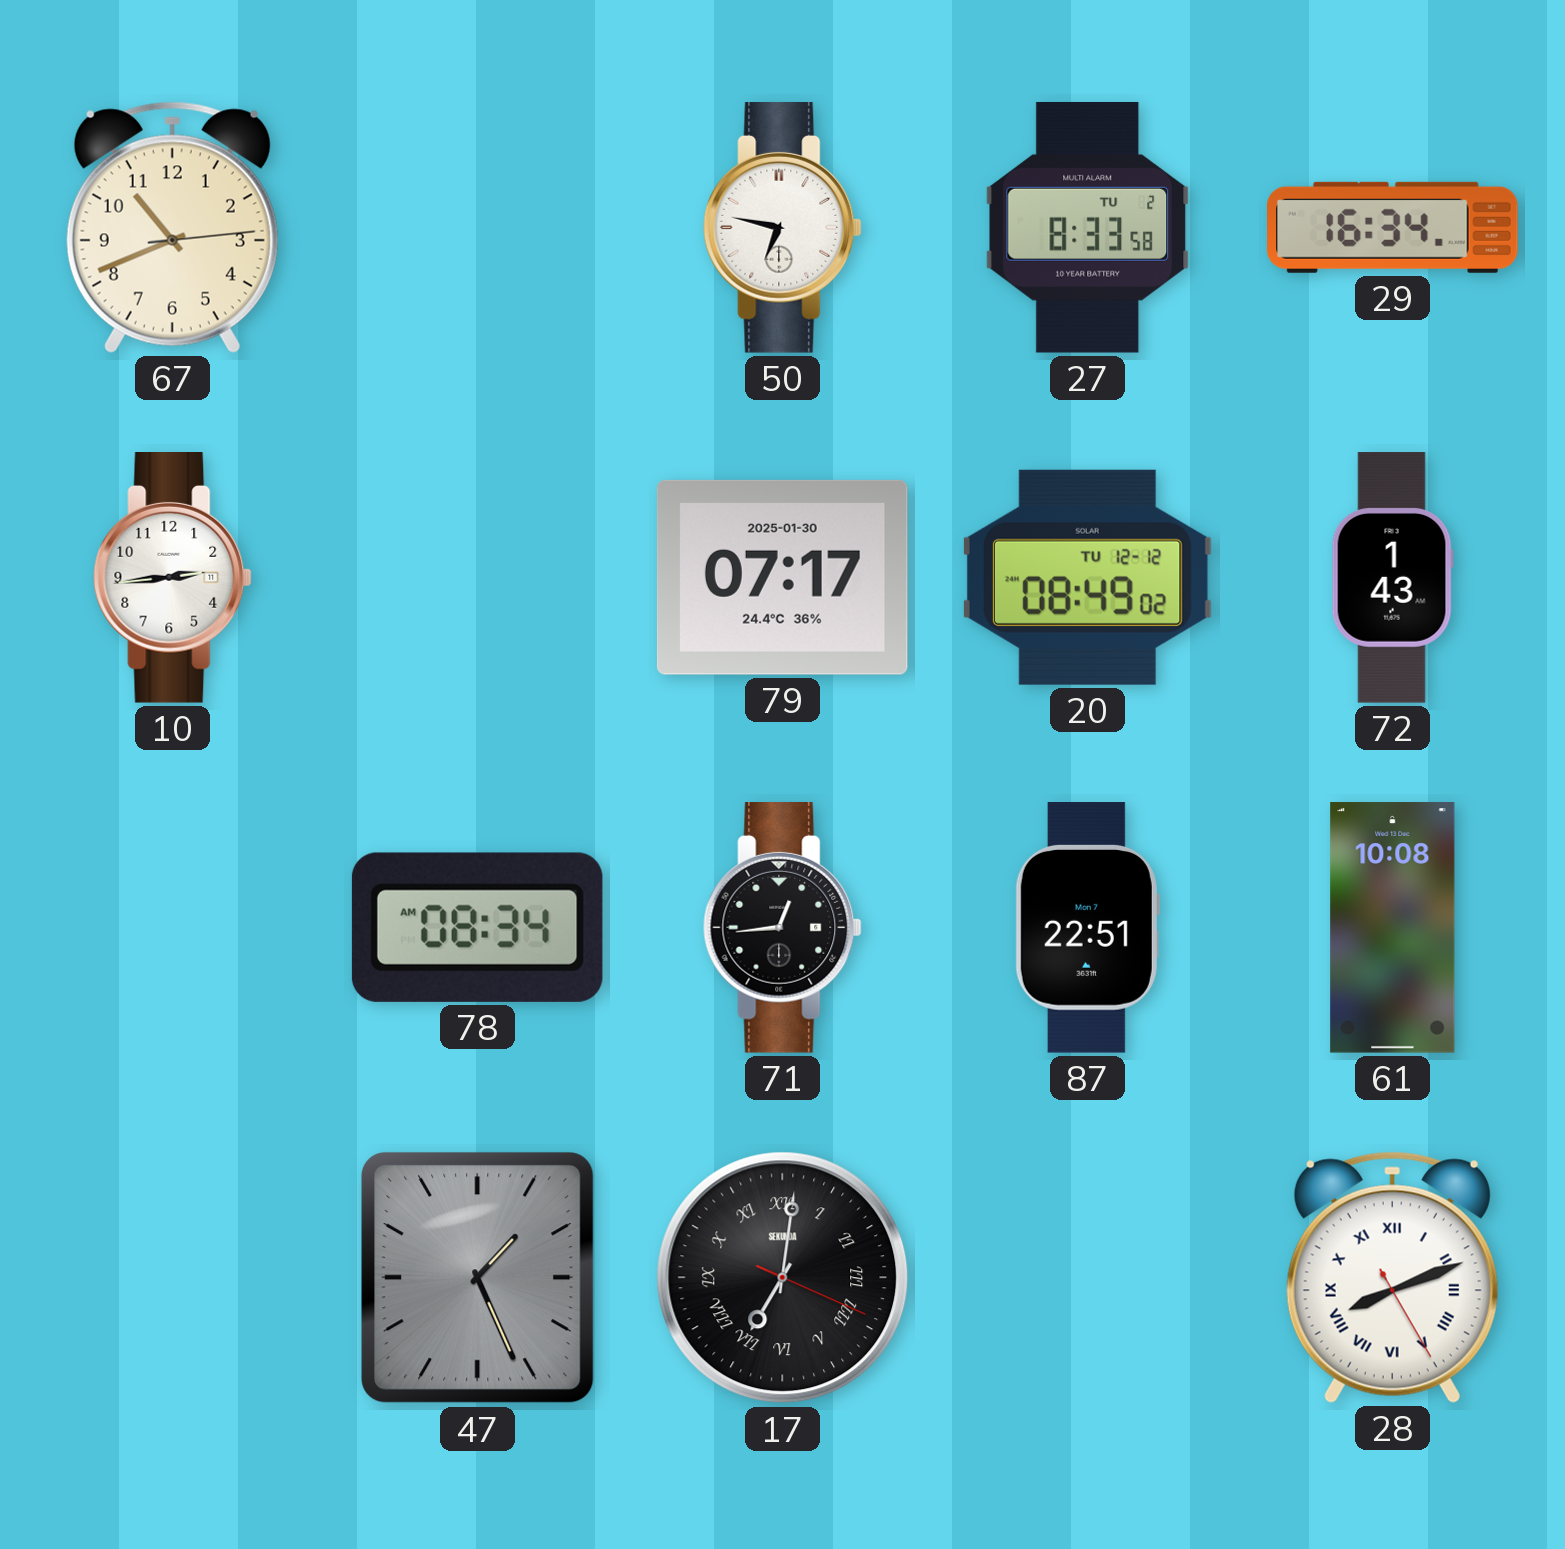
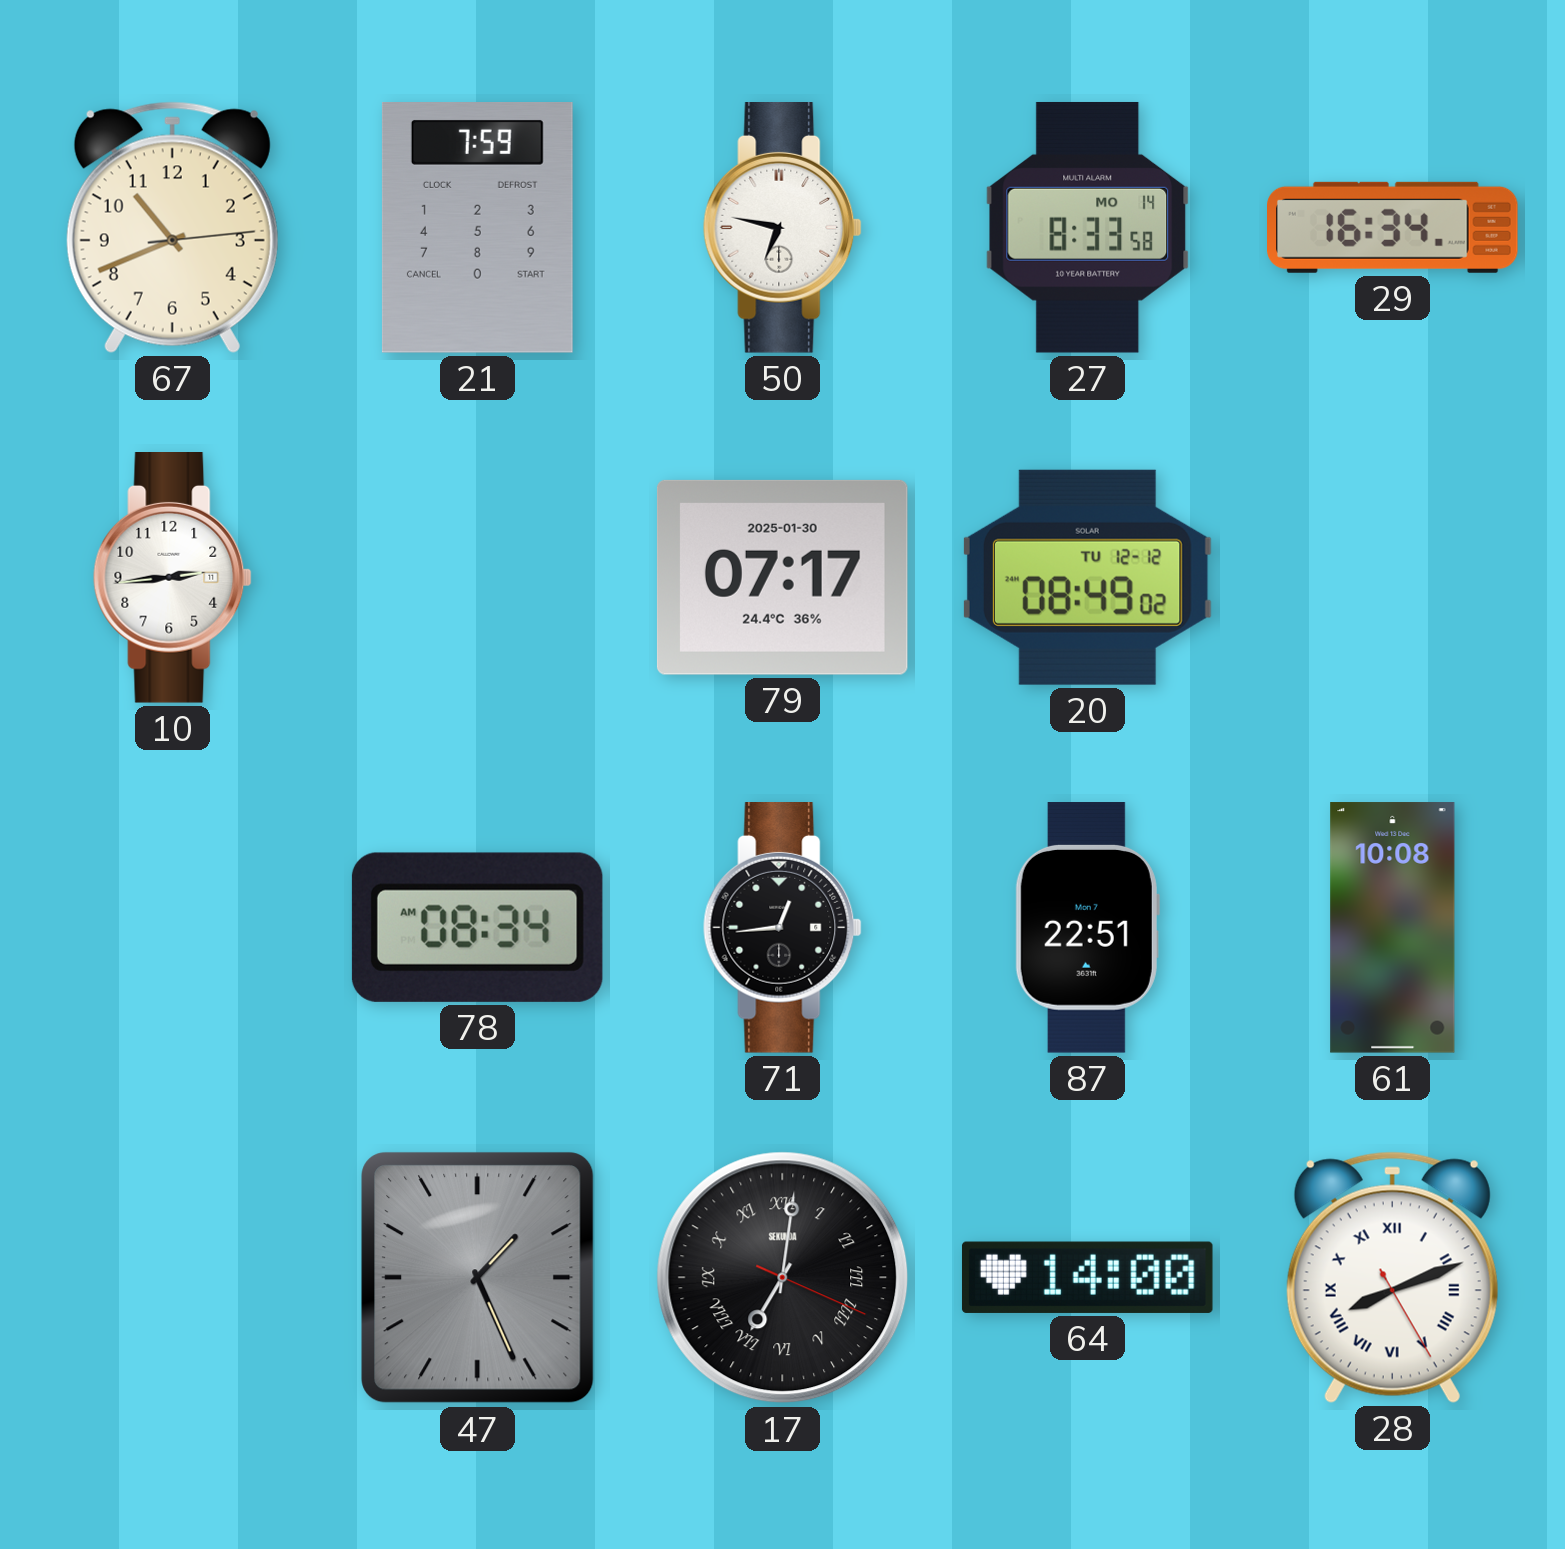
21: none -> 7:59
27 date: TU 2 -> MO 14
72: 1:43 -> none
64: none -> 14:00
